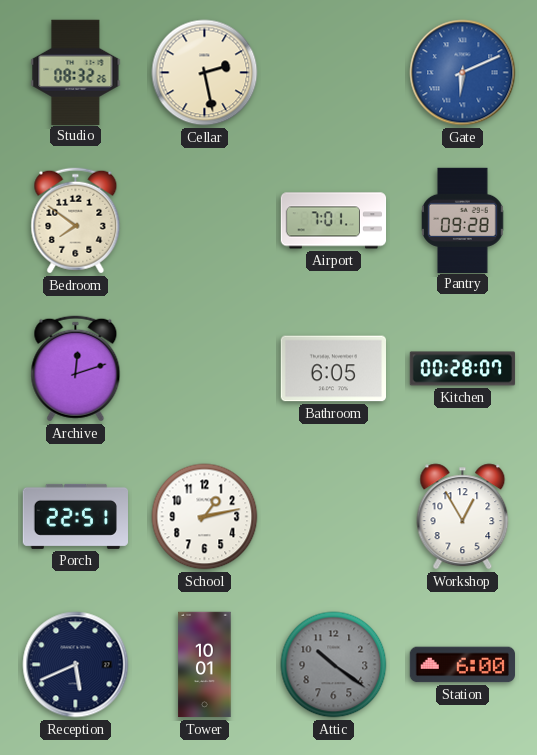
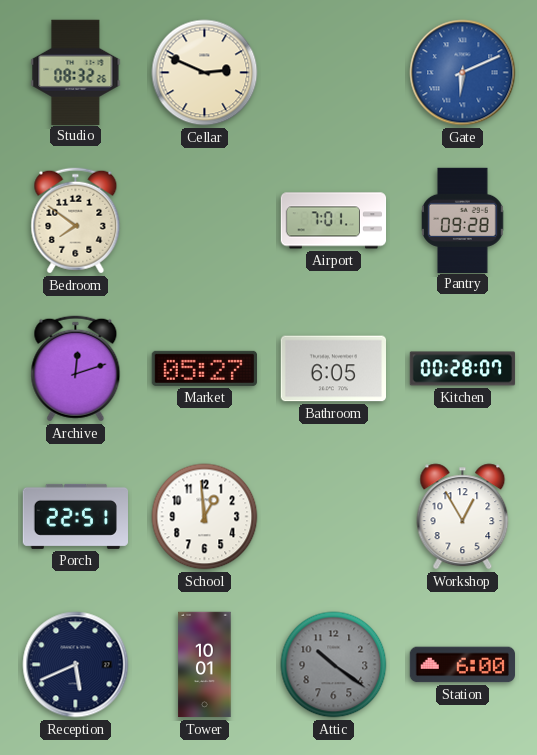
Cellar: 2:28 -> 2:49
Market: none -> 05:27
School: 1:13 -> 12:59
